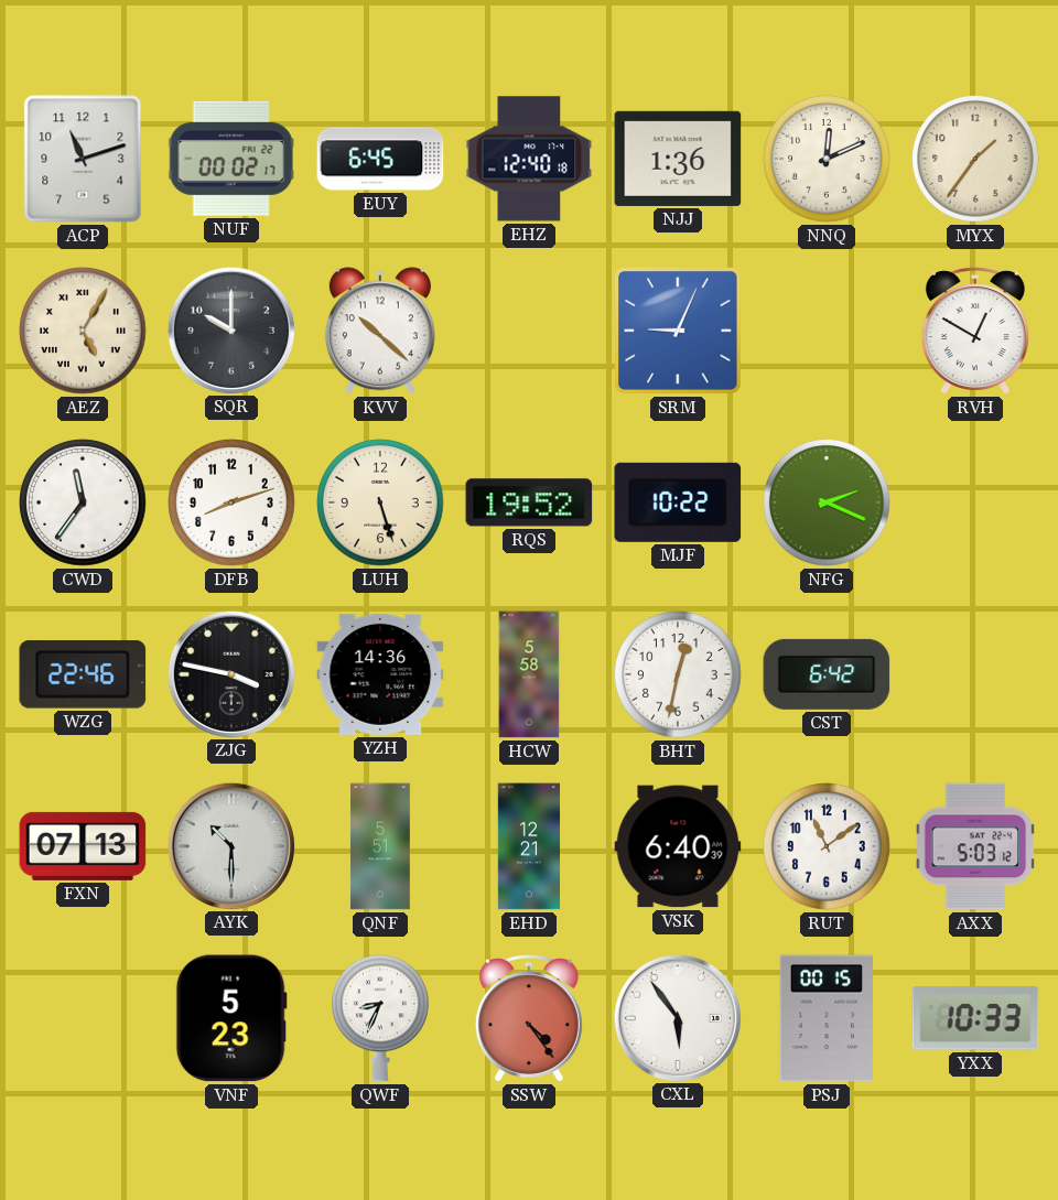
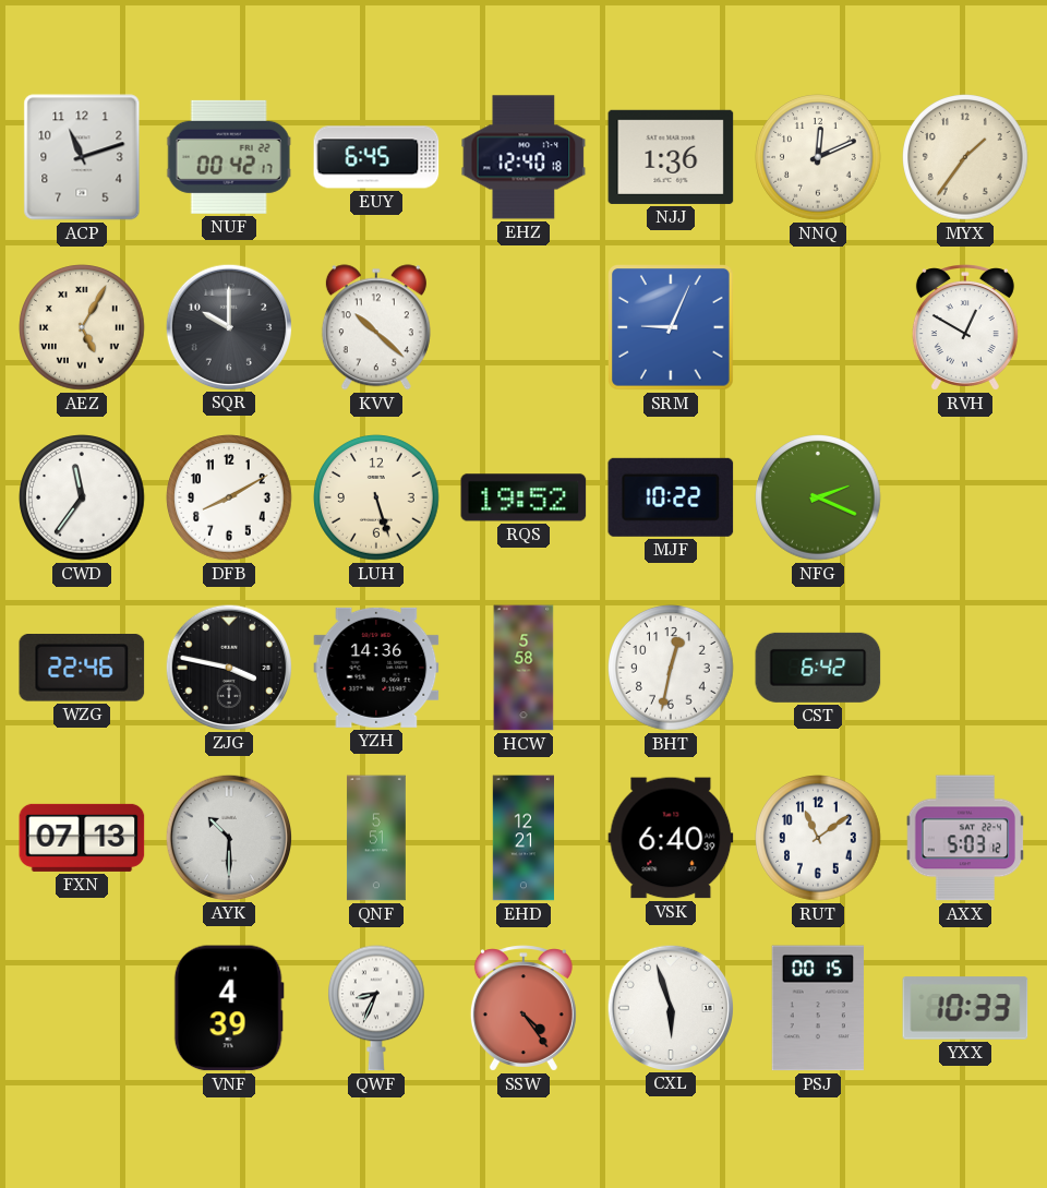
NUF: 00:02 -> 00:42
DFB: 8:12 -> 8:10
VNF: 5:23 -> 4:39
CXL: 5:54 -> 5:57
